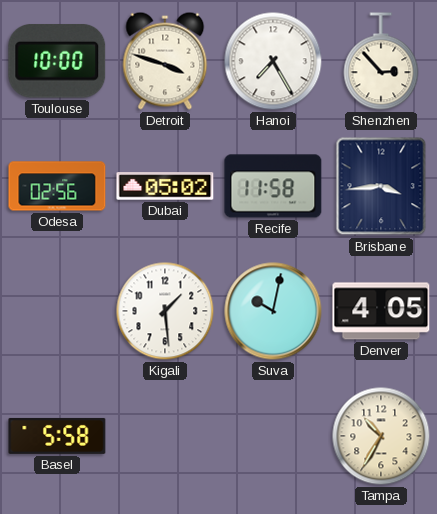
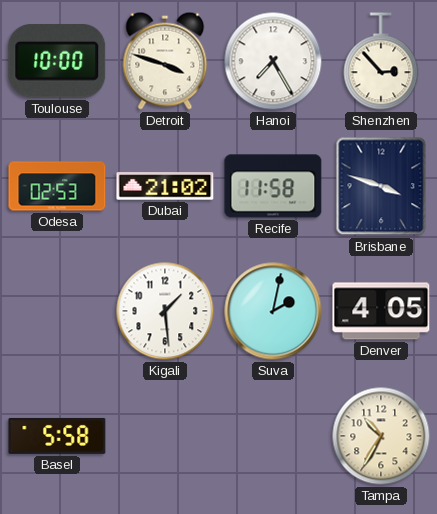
Odesa: 02:56 -> 02:53
Dubai: 05:02 -> 21:02
Brisbane: 3:44 -> 3:48
Suva: 10:02 -> 2:02
